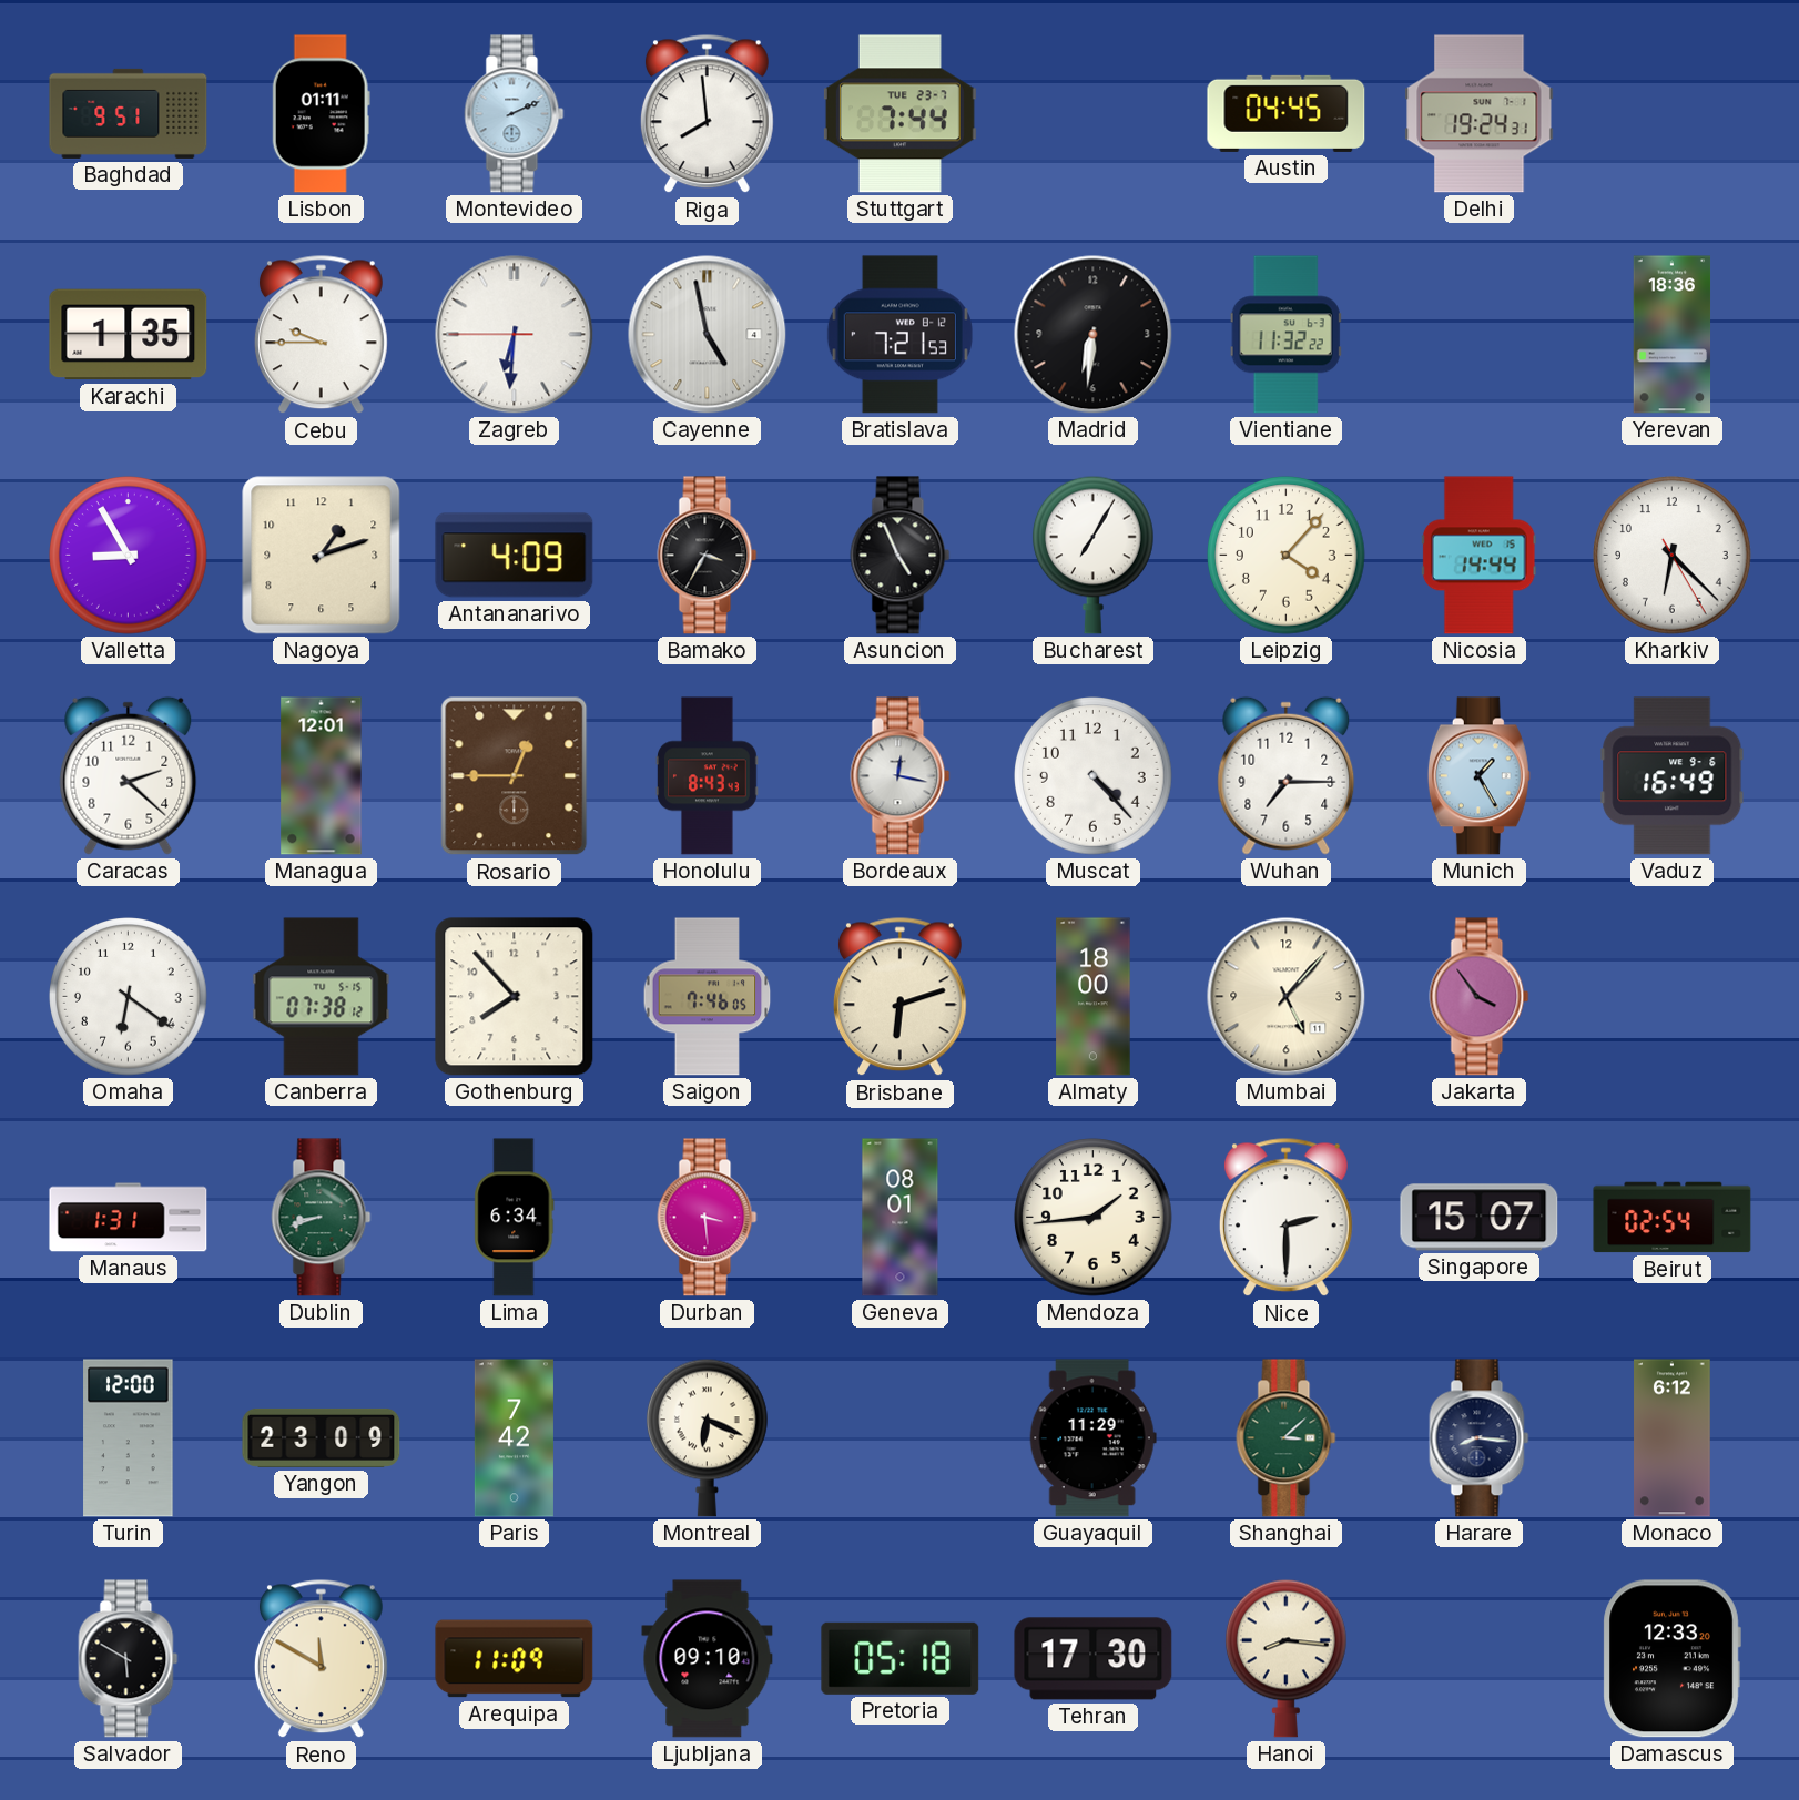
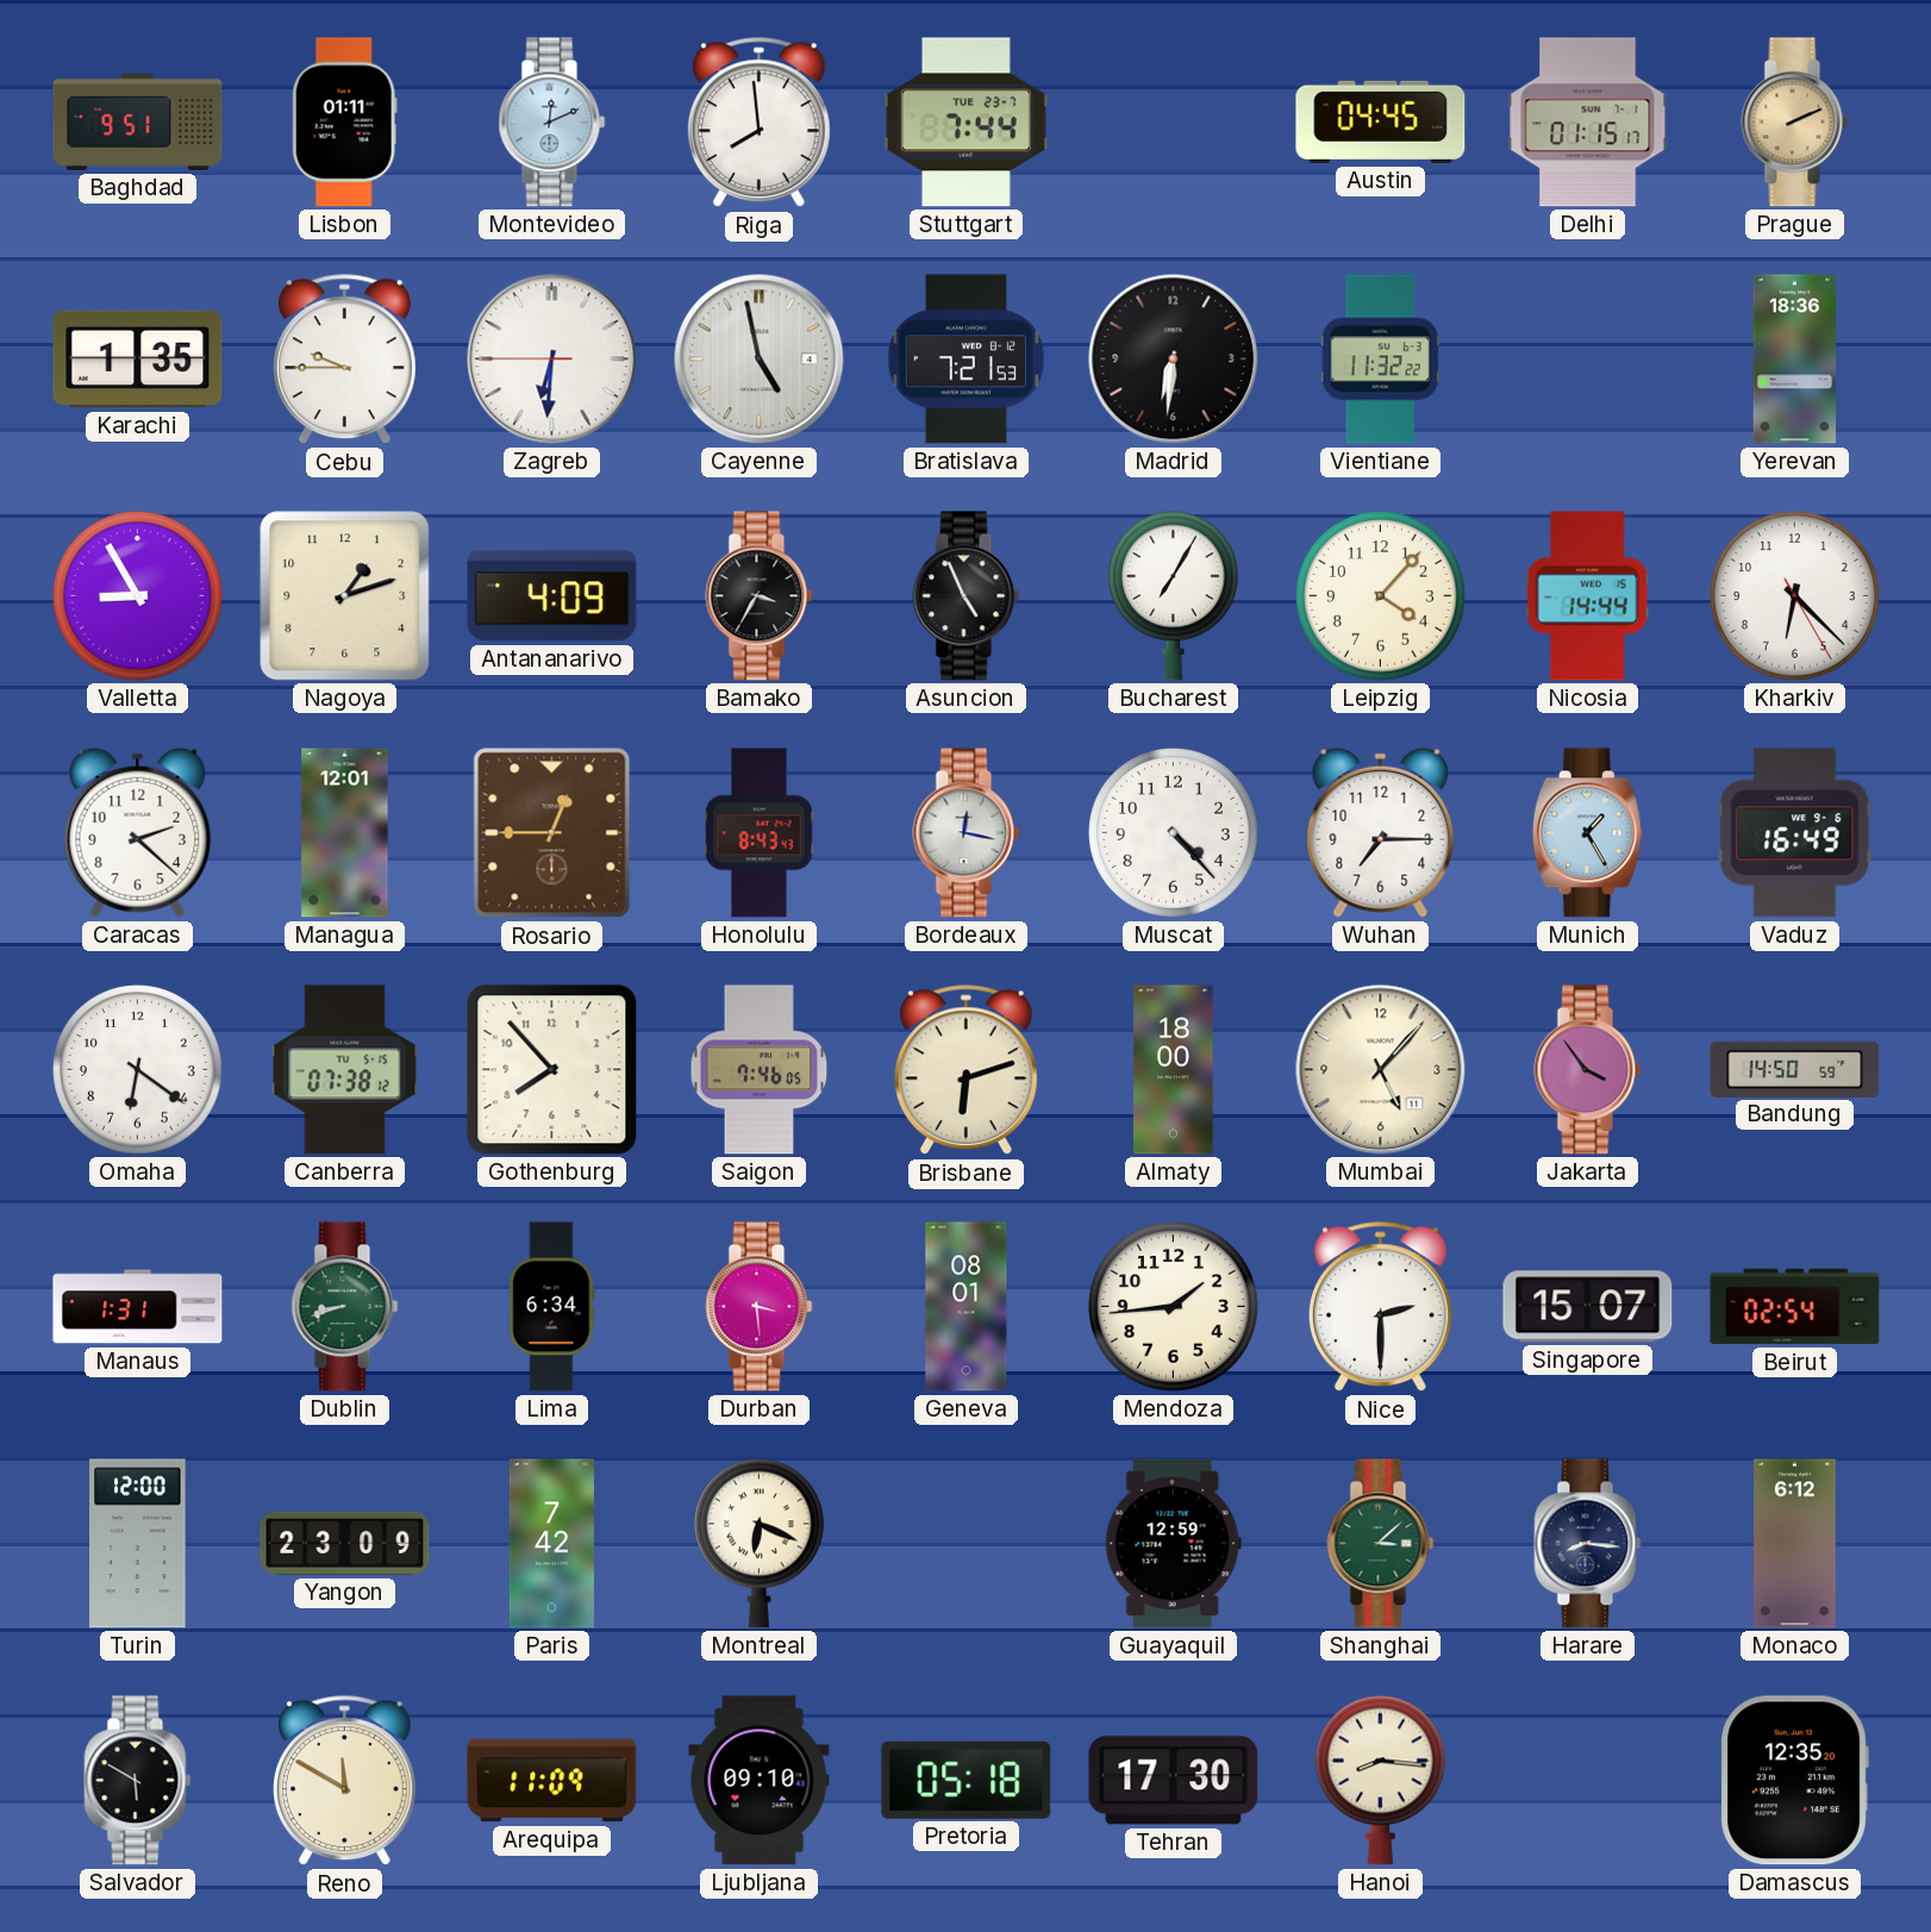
Montevideo: 2:11 -> 12:11
Delhi: 19:24 -> 01:15
Prague: none -> 2:11
Bandung: none -> 14:50
Guayaquil: 11:29 -> 12:59
Damascus: 12:33 -> 12:35
